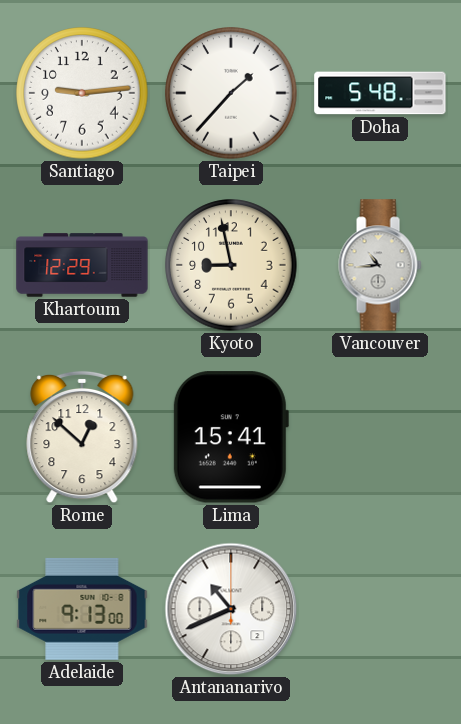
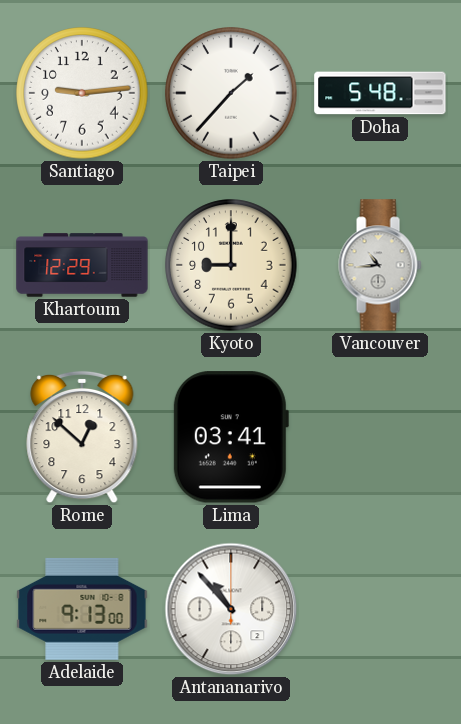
Kyoto: 8:58 -> 9:00
Lima: 15:41 -> 03:41
Antananarivo: 10:41 -> 10:53
